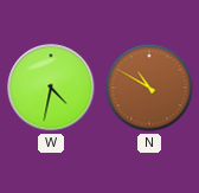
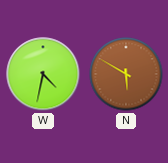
N: 10:50 -> 5:50
